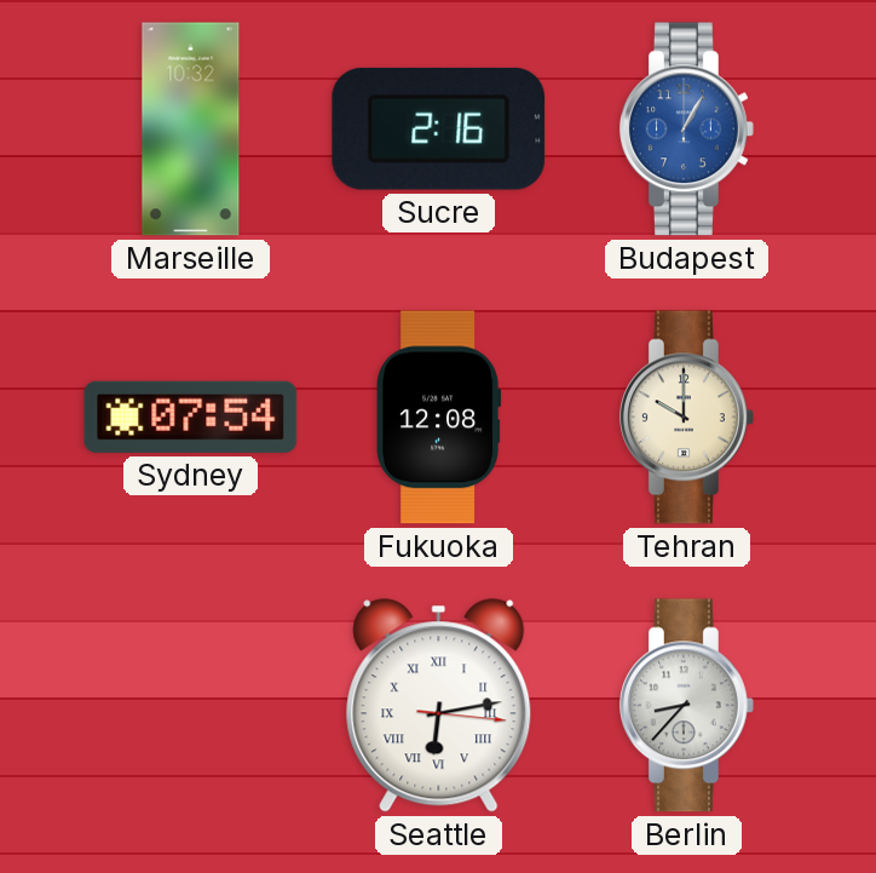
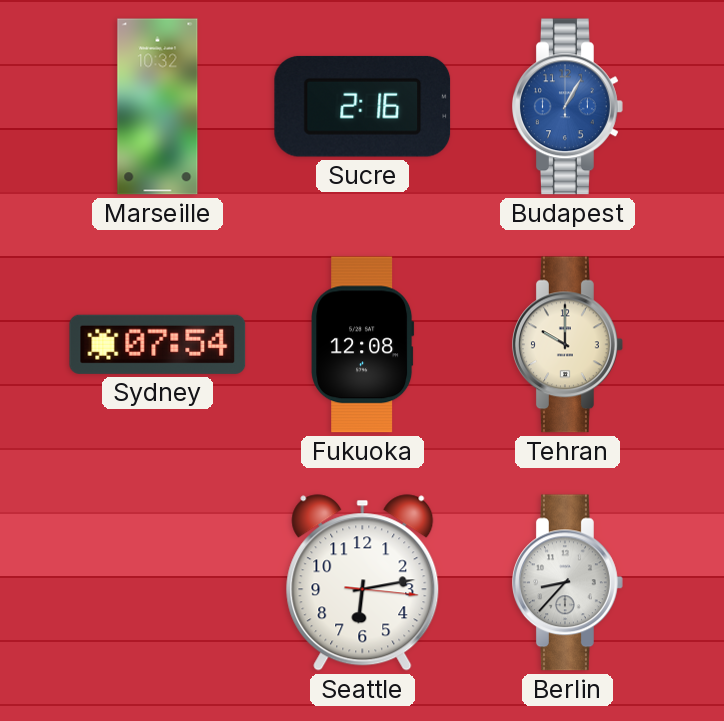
Seattle numerals: Roman -> Arabic
